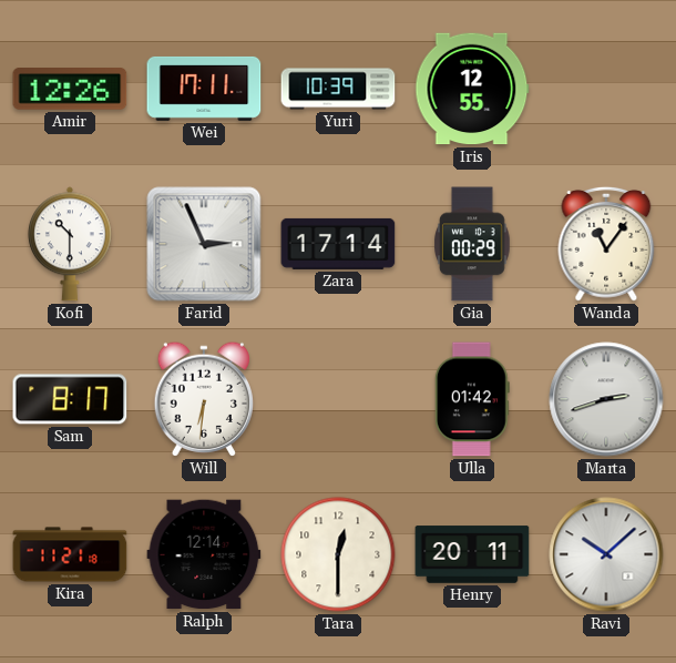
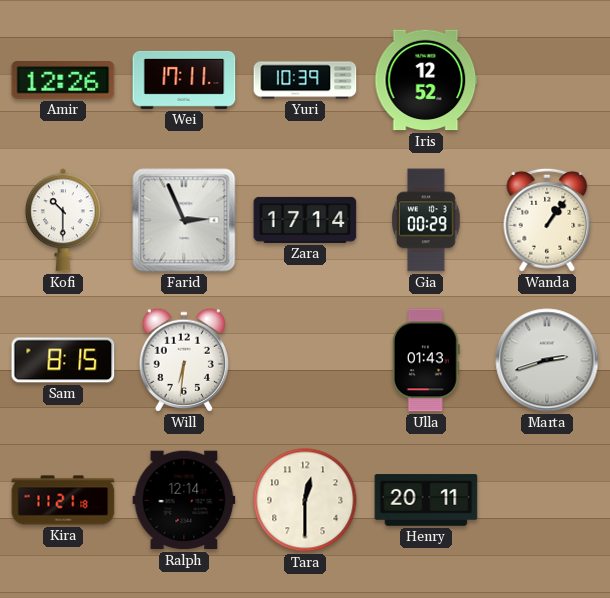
Iris: 12:55 -> 12:52
Wanda: 11:06 -> 1:06
Sam: 8:17 -> 8:15
Ulla: 01:42 -> 01:43
Ravi: 10:08 -> none
